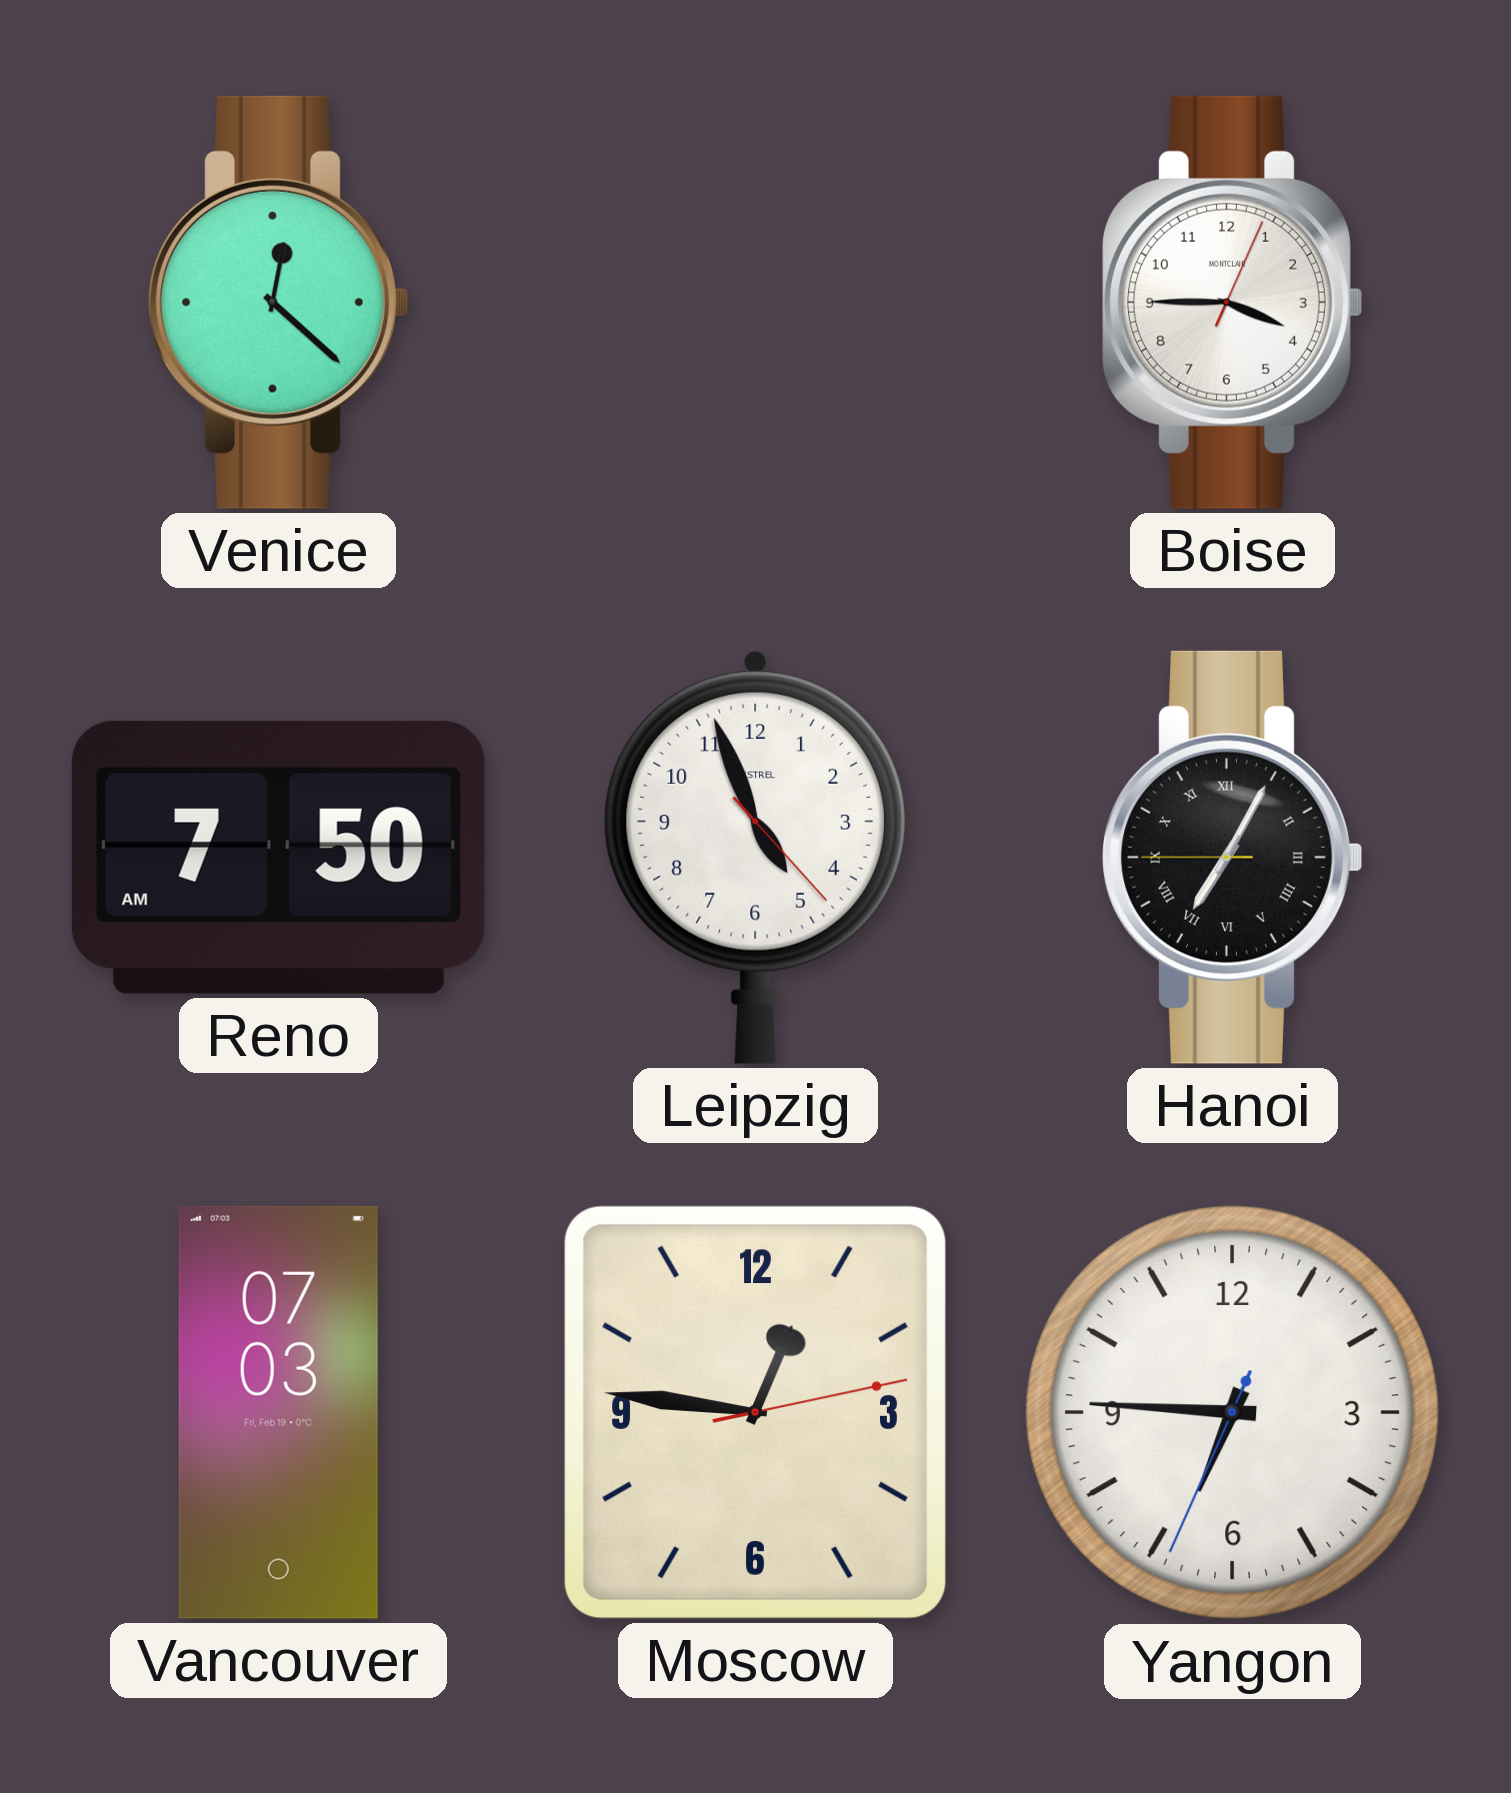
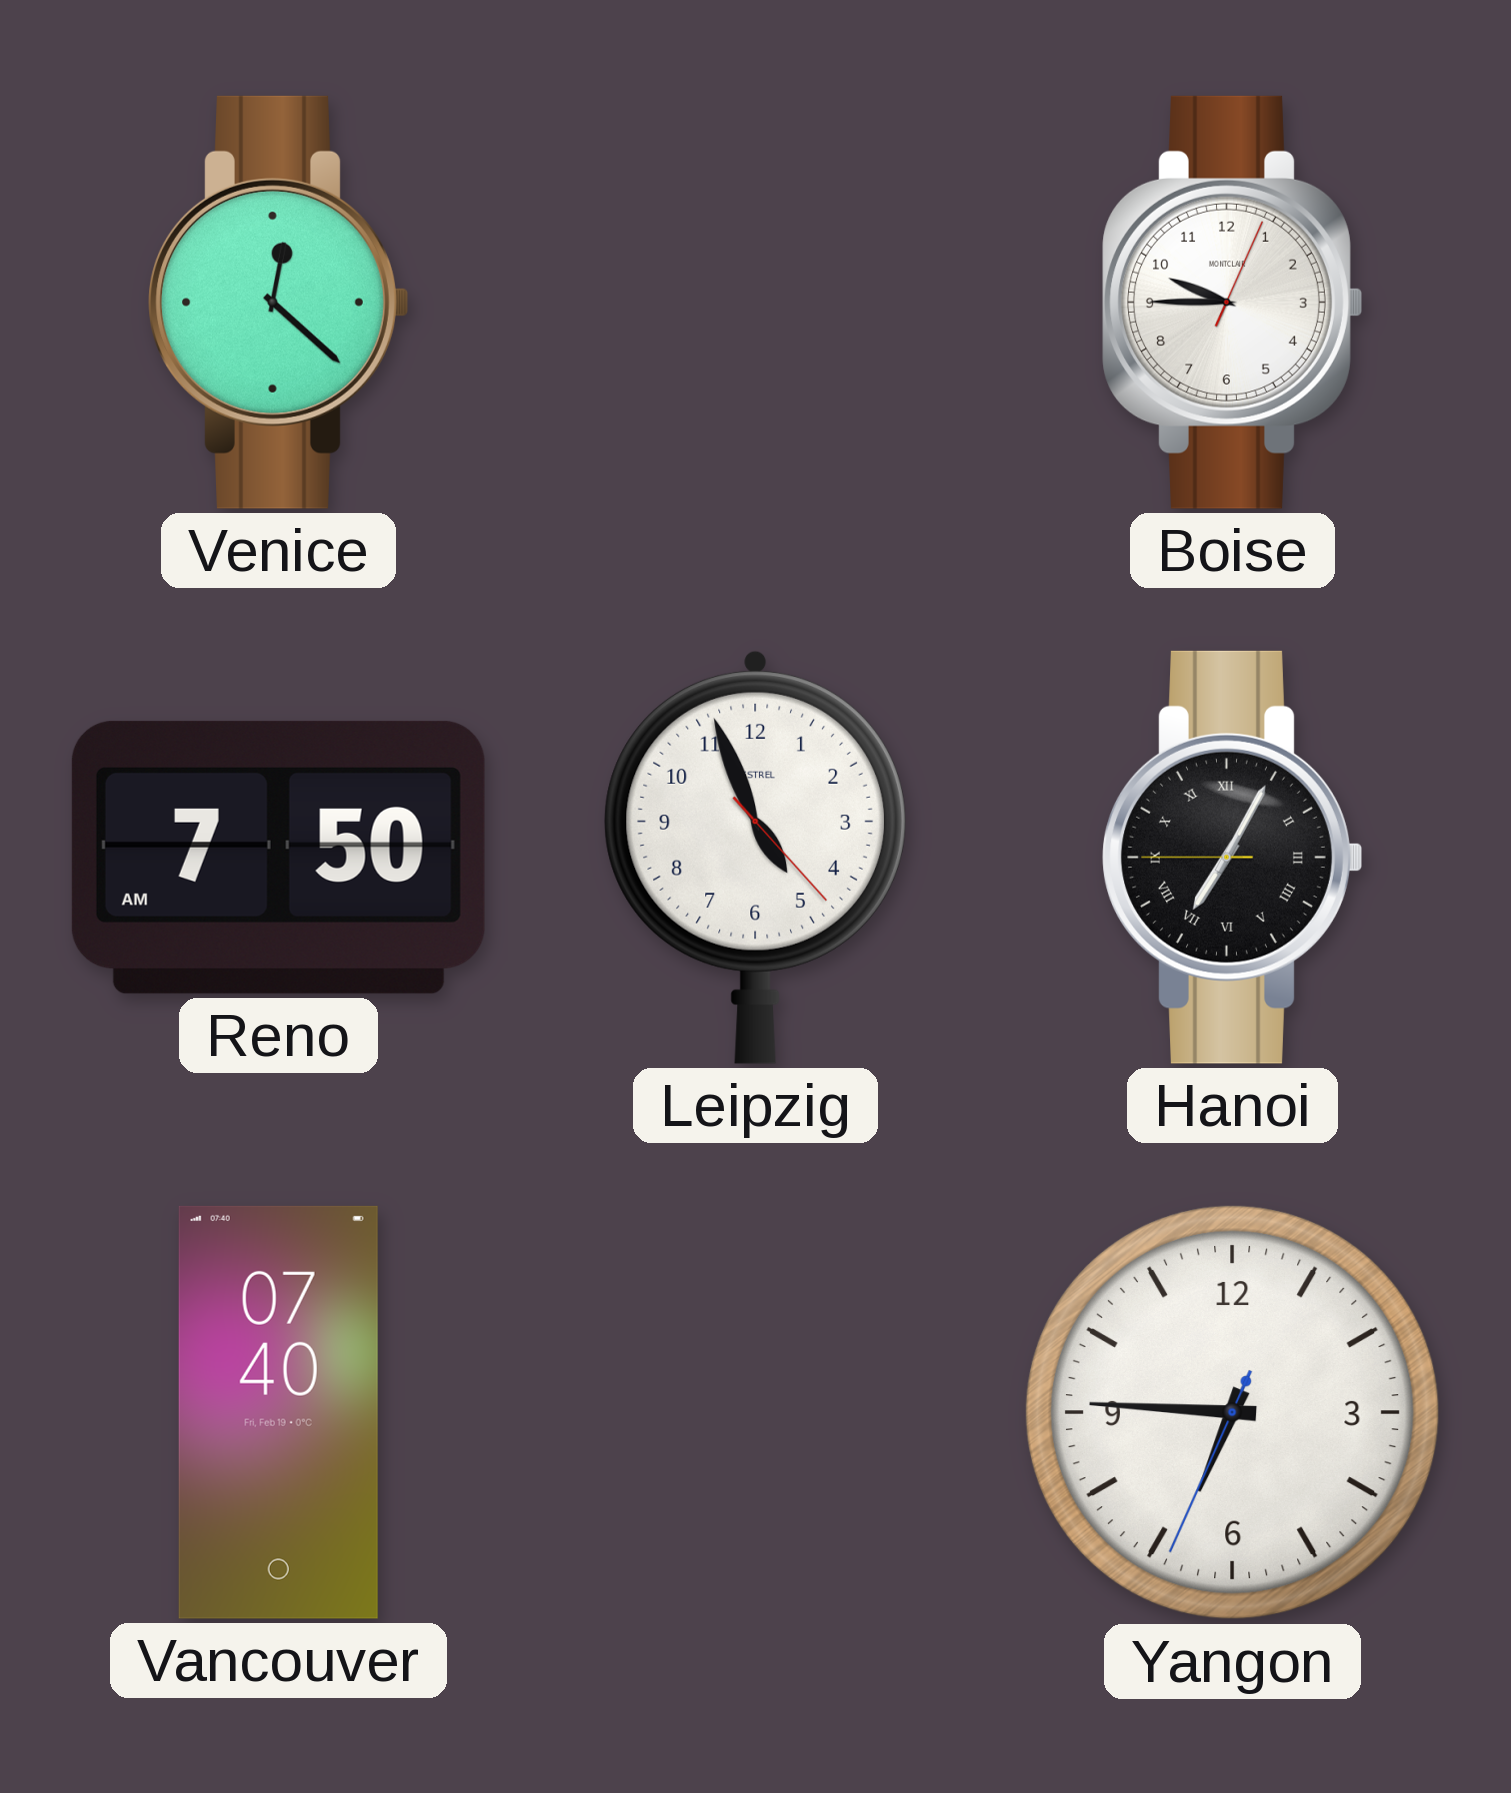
Boise: 3:45 -> 9:45
Vancouver: 07:03 -> 07:40
Moscow: 12:46 -> none
